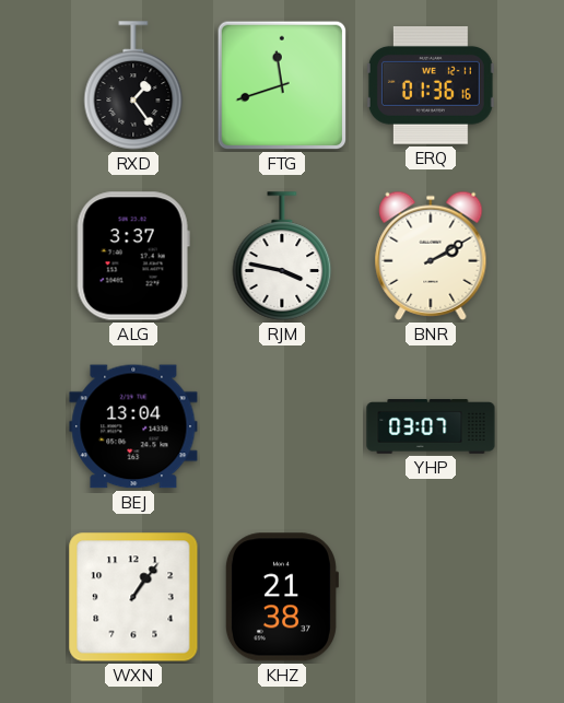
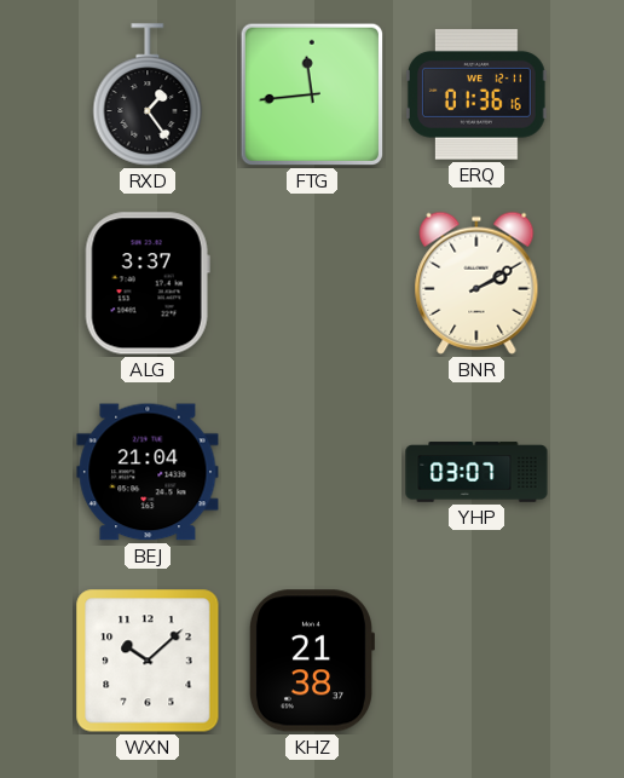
FTG: 11:42 -> 11:44
RJM: 3:47 -> none
BEJ: 13:04 -> 21:04
WXN: 1:06 -> 10:08
